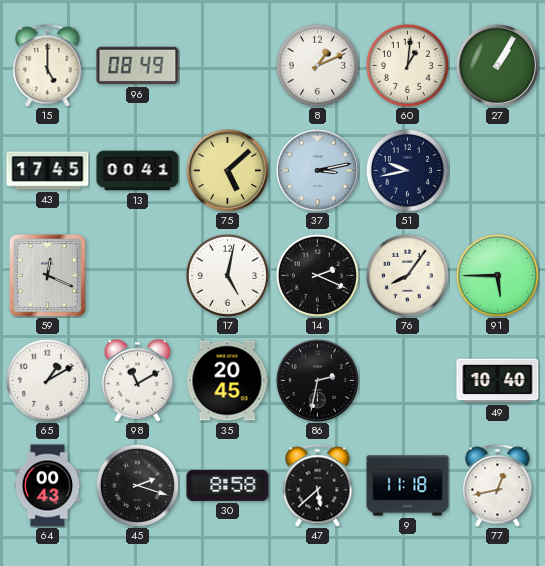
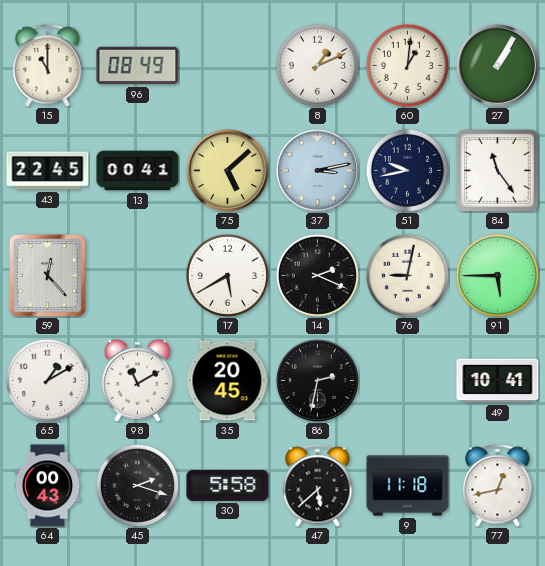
15: 5:00 -> 11:00
43: 17:45 -> 22:45
84: none -> 11:24
59: 12:19 -> 12:23
17: 5:02 -> 5:40
76: 8:06 -> 9:02
49: 10:40 -> 10:41
30: 8:58 -> 5:58
